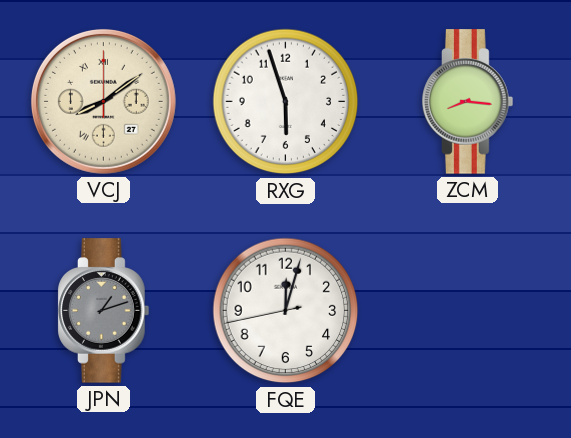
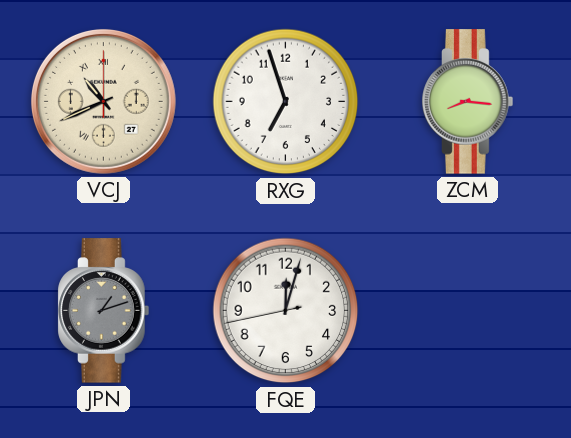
VCJ: 8:09 -> 10:41
RXG: 5:57 -> 6:57
